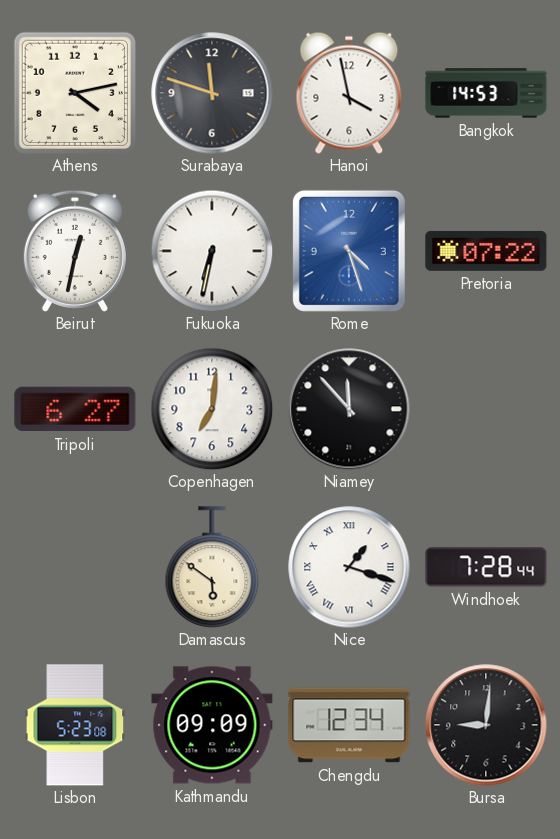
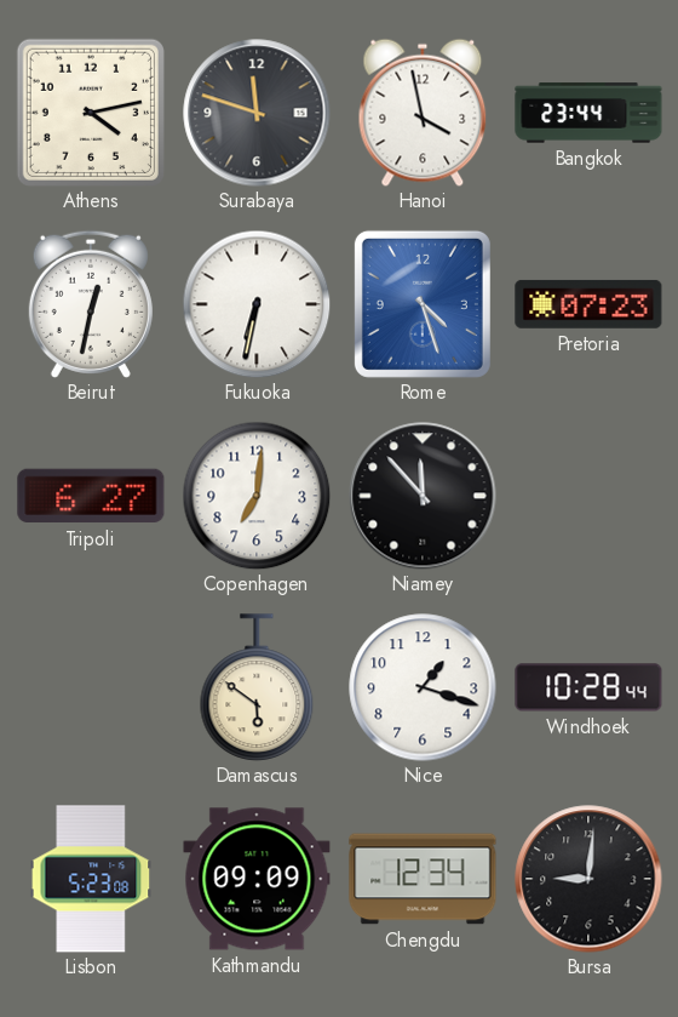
Bangkok: 14:53 -> 23:44
Pretoria: 07:22 -> 07:23
Nice numerals: Roman -> Arabic
Windhoek: 7:28 -> 10:28
